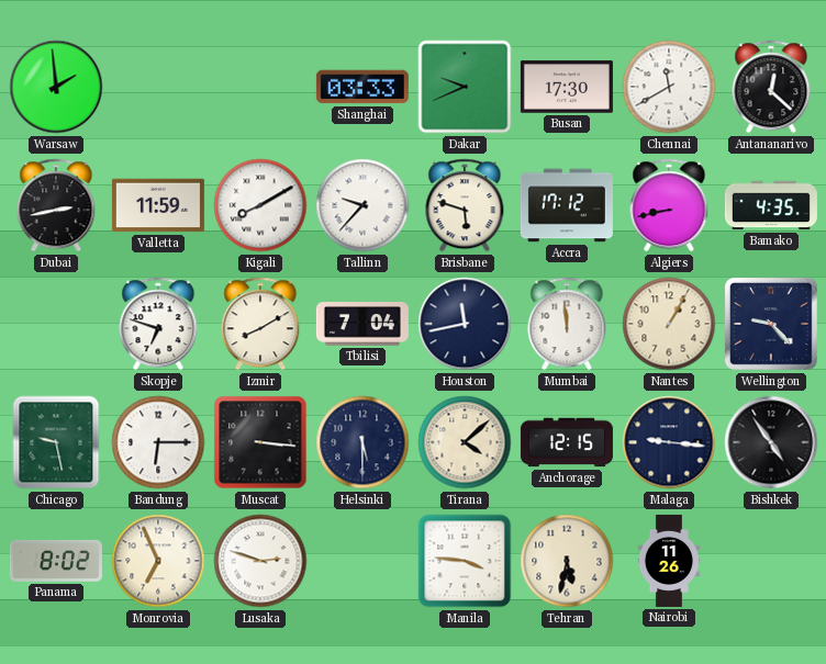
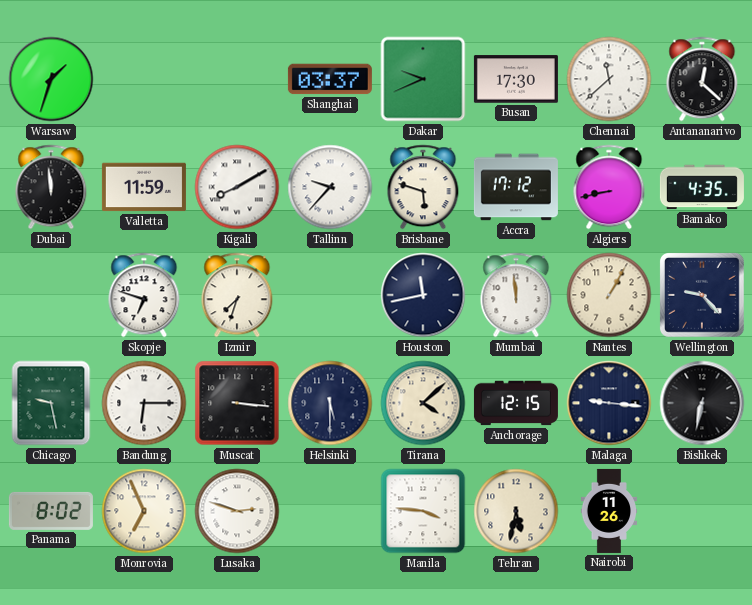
Warsaw: 1:59 -> 1:33
Shanghai: 03:33 -> 03:37
Chennai: 11:40 -> 11:38
Dubai: 2:43 -> 11:59
Izmir: 8:10 -> 7:33
Tbilisi: 7:04 -> none
Bishkek: 4:54 -> 6:32
